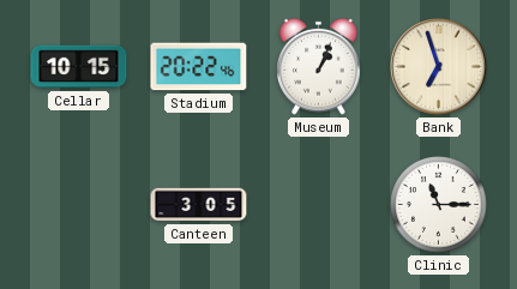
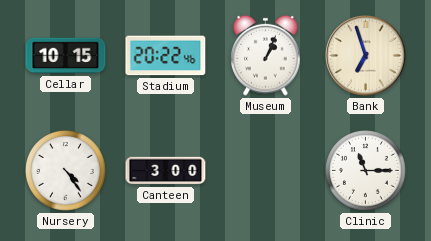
Nursery: none -> 4:24
Canteen: 3:05 -> 3:00
